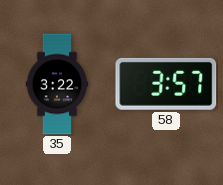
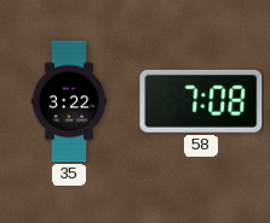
58: 3:57 -> 7:08
